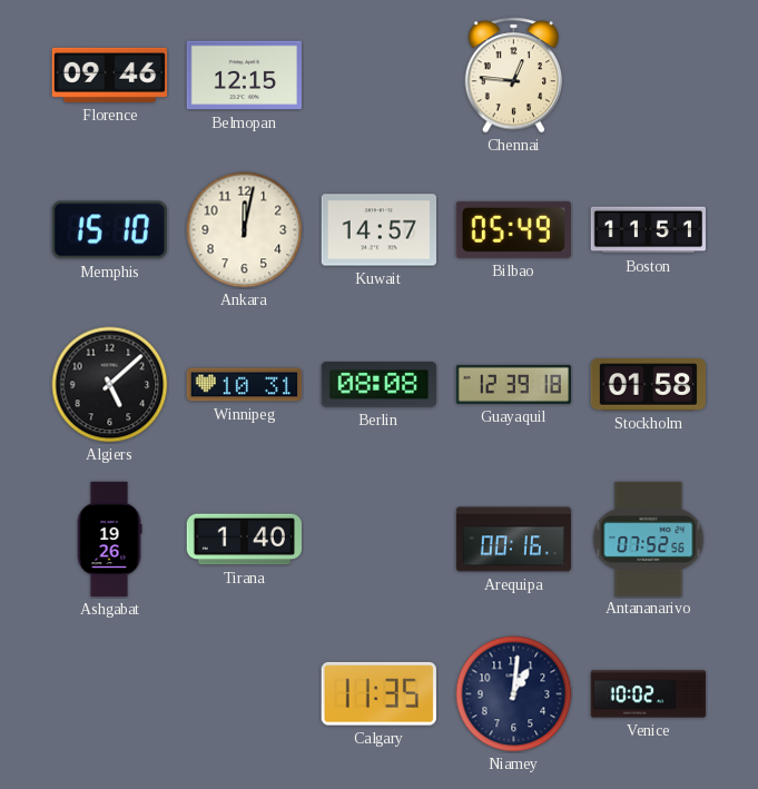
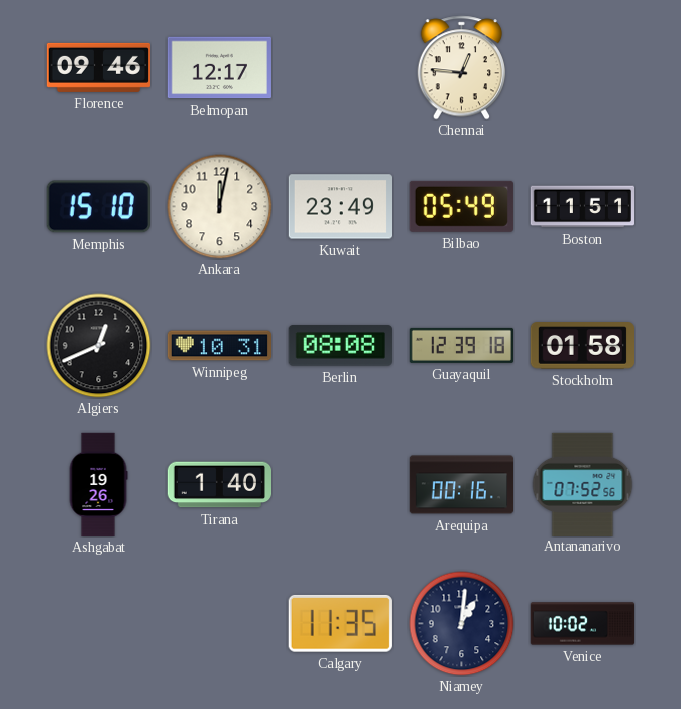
Belmopan: 12:15 -> 12:17
Kuwait: 14:57 -> 23:49
Algiers: 5:08 -> 12:41
